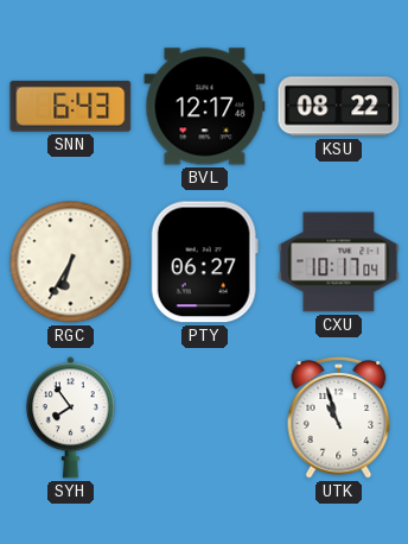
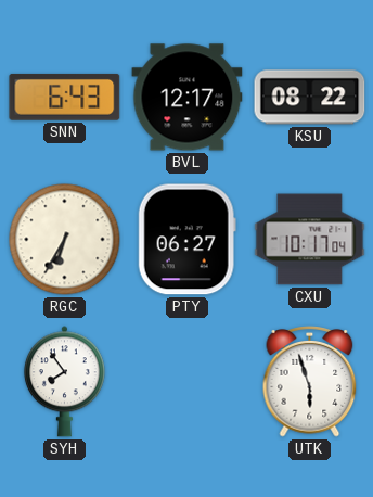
UTK: 10:57 -> 5:57
